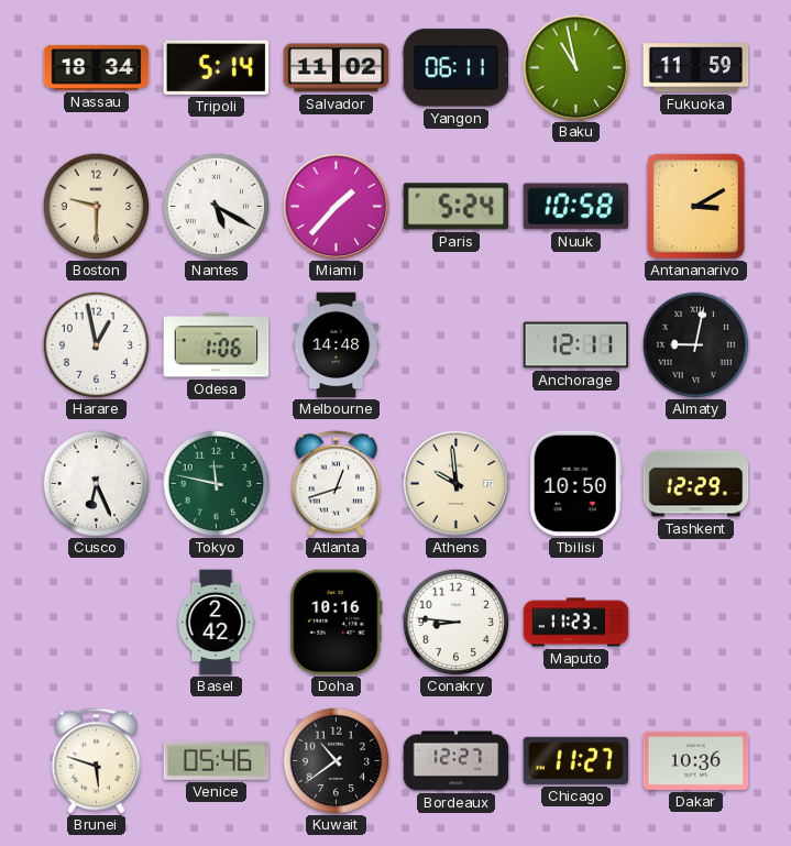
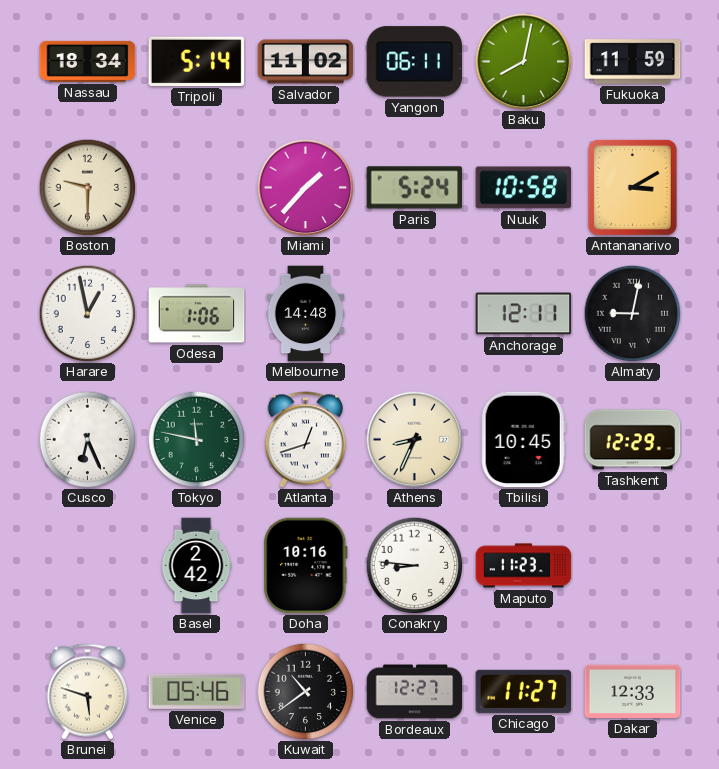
Baku: 10:58 -> 8:02
Nantes: 5:20 -> none
Athens: 9:59 -> 8:34
Tbilisi: 10:50 -> 10:45
Dakar: 10:36 -> 12:33
